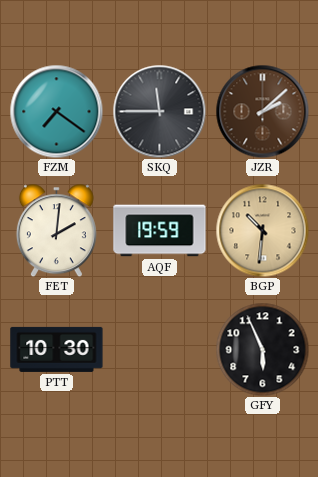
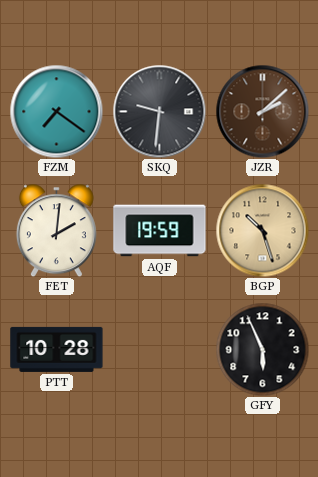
SKQ: 11:45 -> 9:31
BGP: 10:31 -> 10:27
PTT: 10:30 -> 10:28
